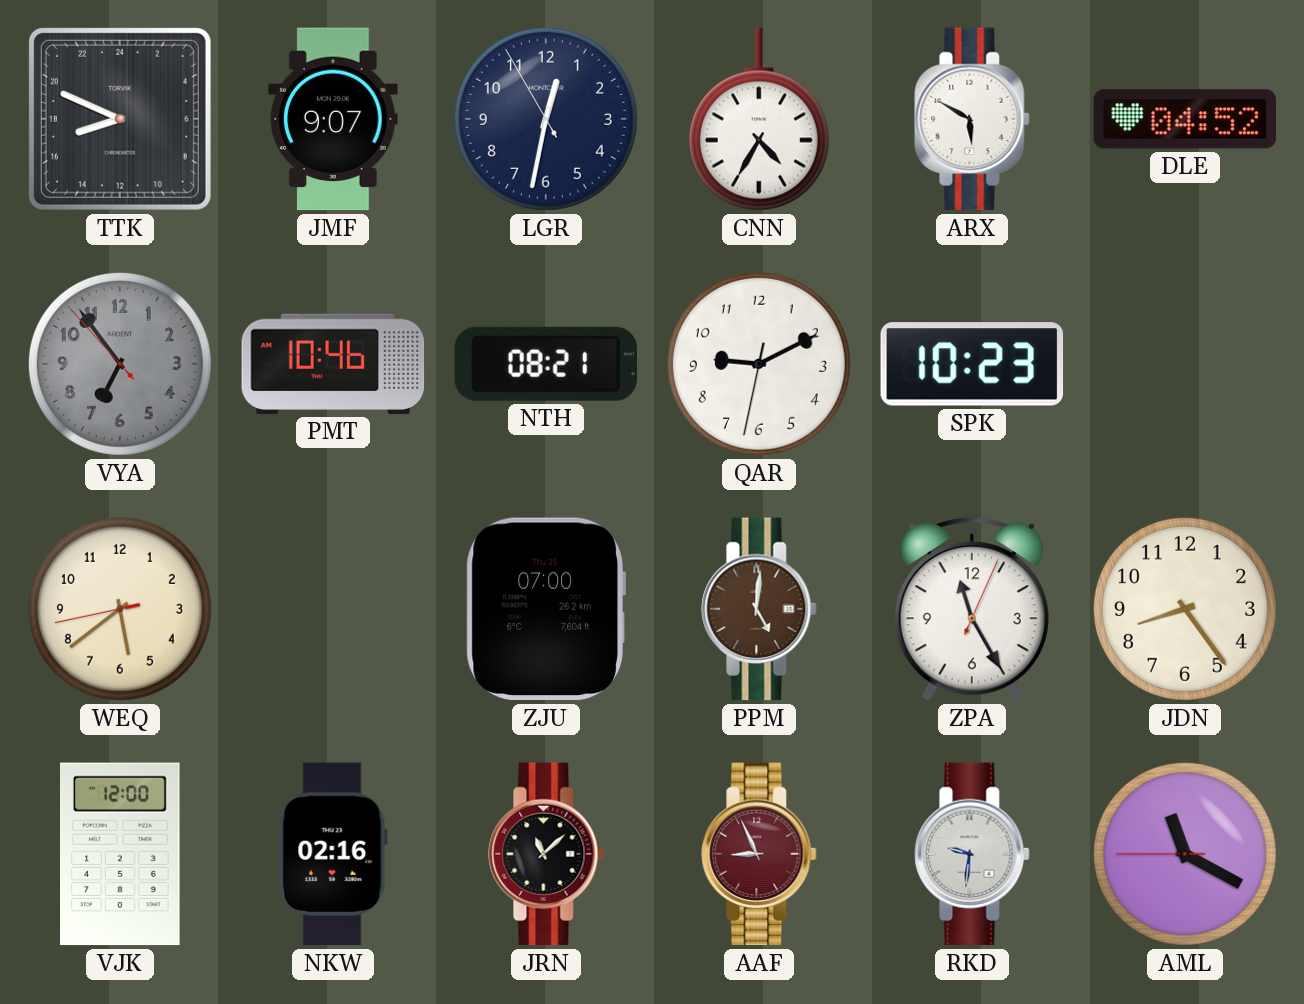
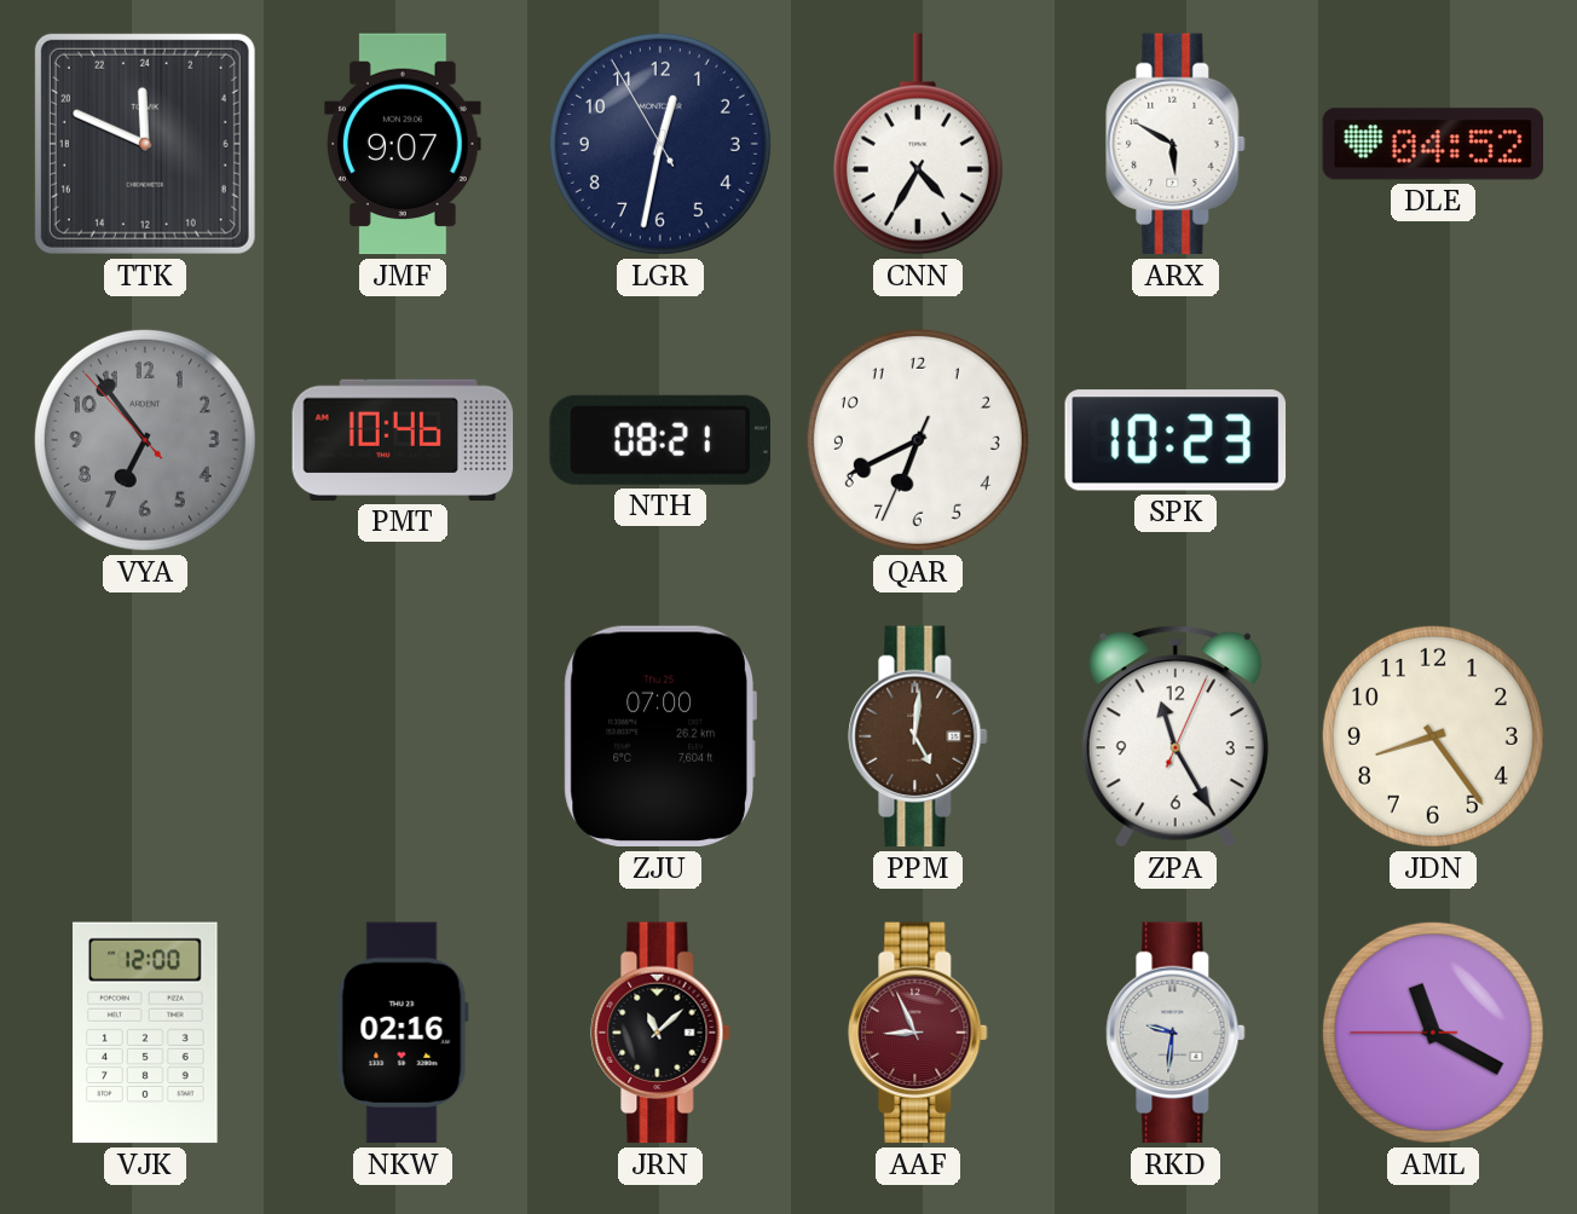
TTK: 16:49 -> 23:49
QAR: 9:10 -> 6:40
WEQ: 5:38 -> none
